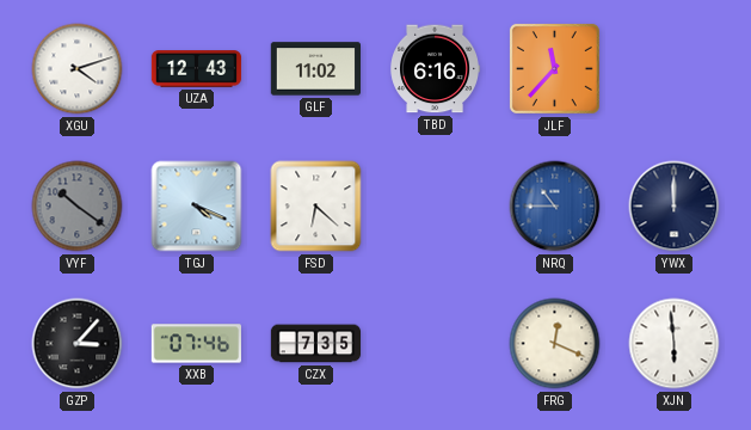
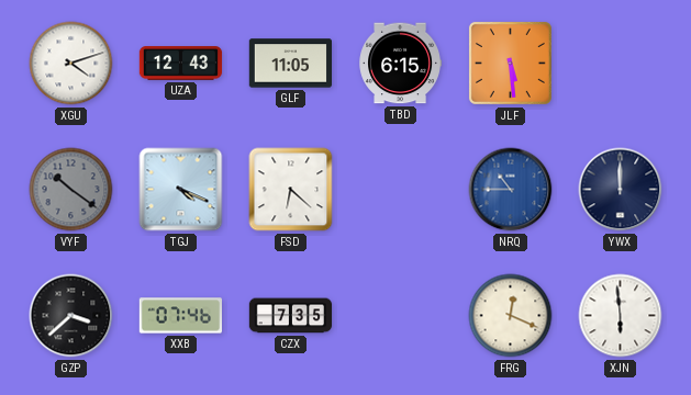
GLF: 11:02 -> 11:05
TBD: 6:16 -> 6:15
JLF: 11:37 -> 5:29
GZP: 3:07 -> 3:38
